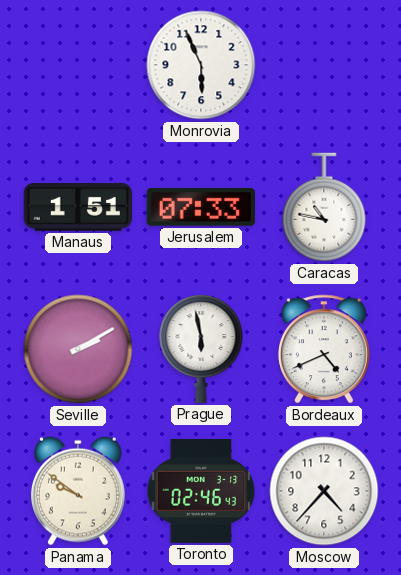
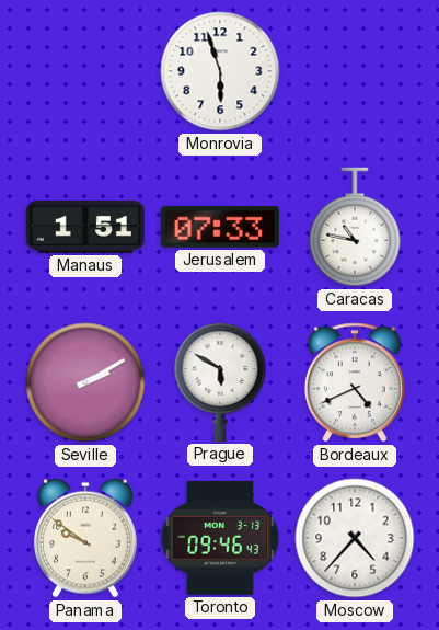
Monrovia: 5:56 -> 5:57
Prague: 5:58 -> 5:50
Toronto: 02:46 -> 09:46
